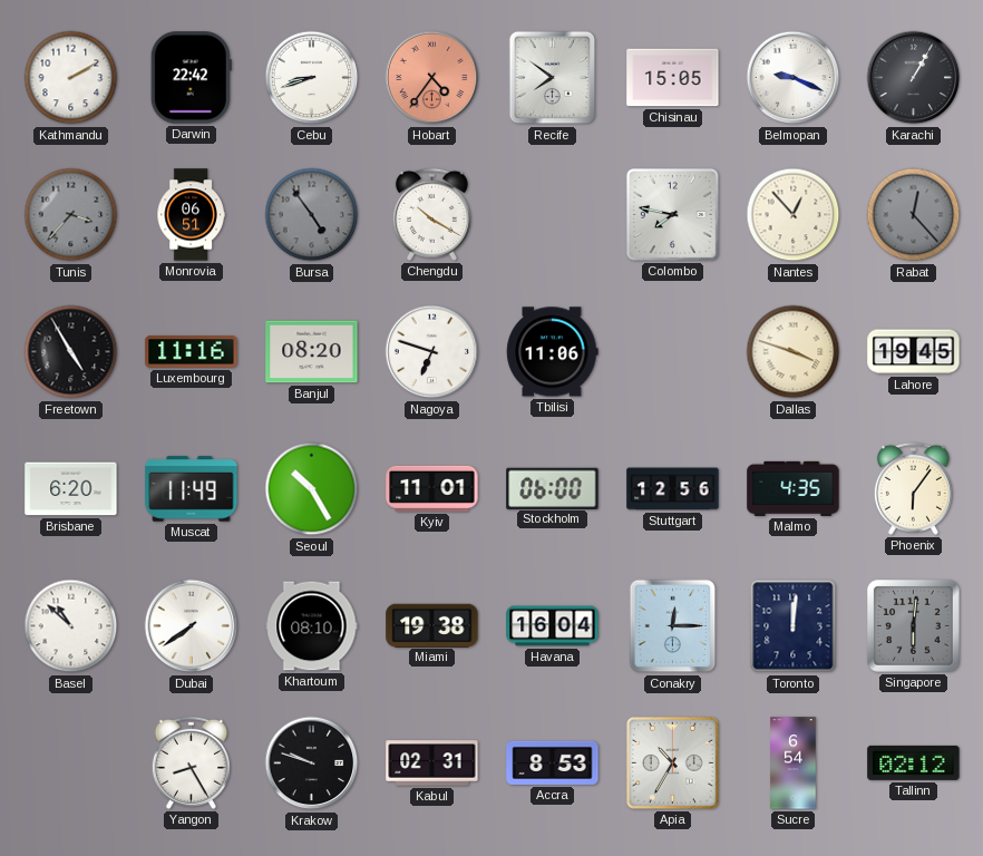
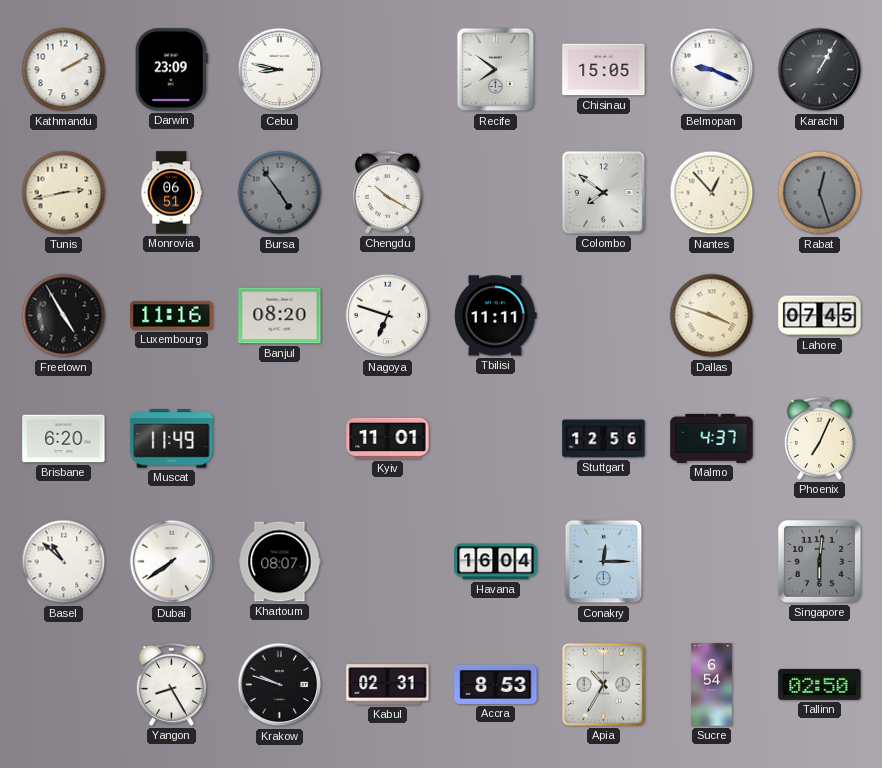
Darwin: 22:42 -> 23:09
Cebu: 8:42 -> 8:47
Hobart: 4:36 -> none
Tunis: 3:37 -> 2:43
Tunis dial: grey -> cream
Colombo: 7:47 -> 7:51
Rabat: 12:23 -> 12:27
Tbilisi: 11:06 -> 11:11
Lahore: 19:45 -> 07:45
Seoul: 10:25 -> none
Stockholm: 06:00 -> none
Malmo: 4:35 -> 4:37
Phoenix: 6:06 -> 7:04
Khartoum: 08:10 -> 08:07
Miami: 19:38 -> none
Toronto: 12:01 -> none
Tallinn: 02:12 -> 02:50
